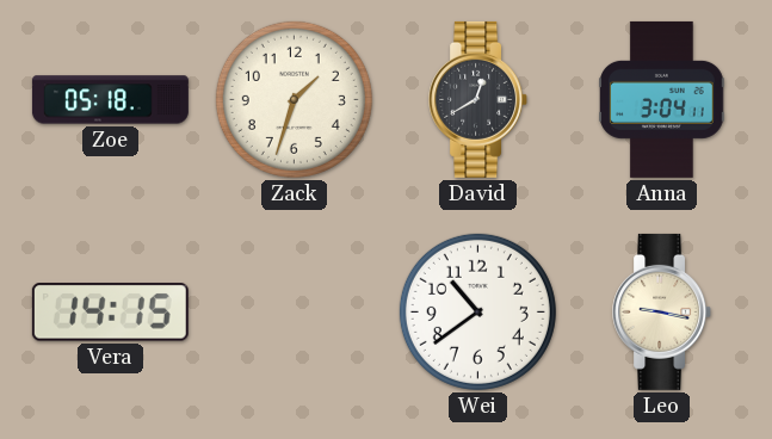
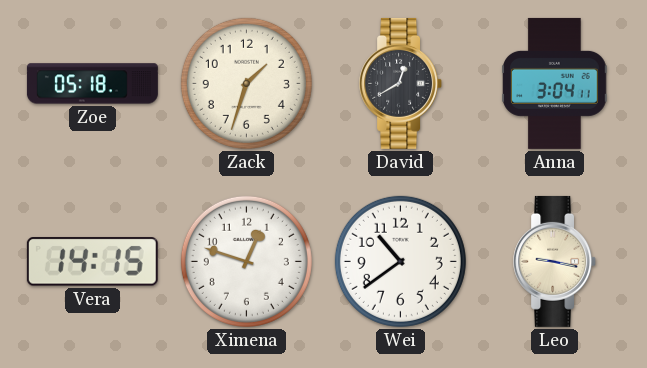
Ximena: none -> 12:48
